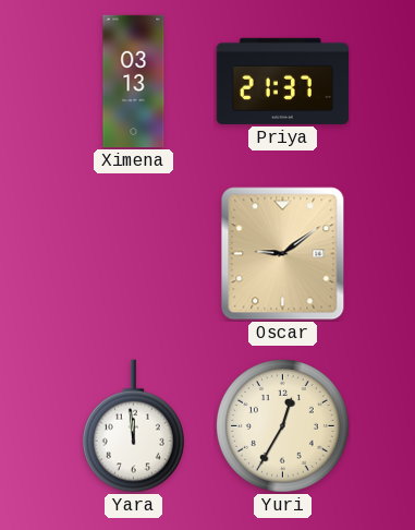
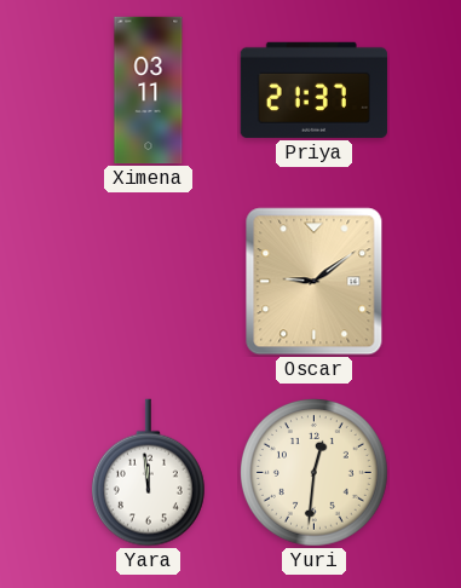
Ximena: 03:13 -> 03:11
Yuri: 12:35 -> 12:31
